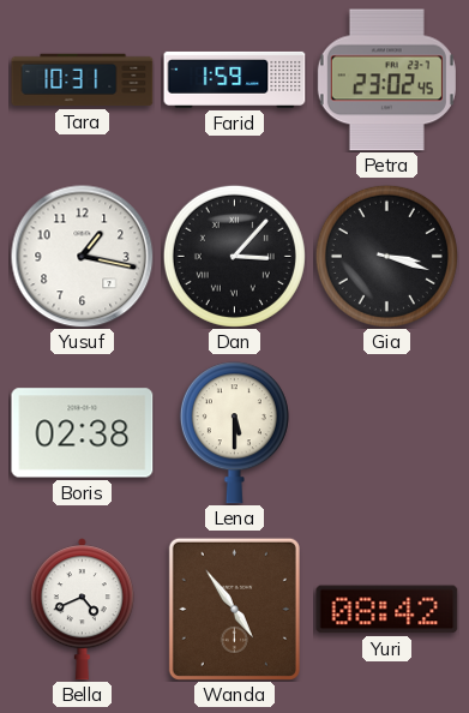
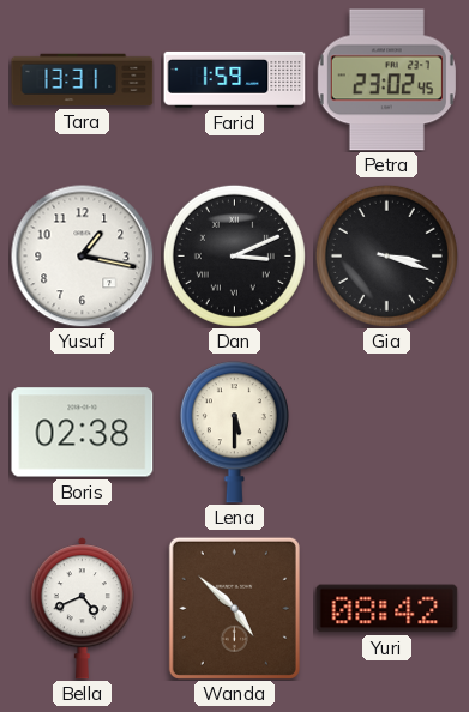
Tara: 10:31 -> 13:31
Dan: 3:07 -> 3:11
Wanda: 4:54 -> 4:52
